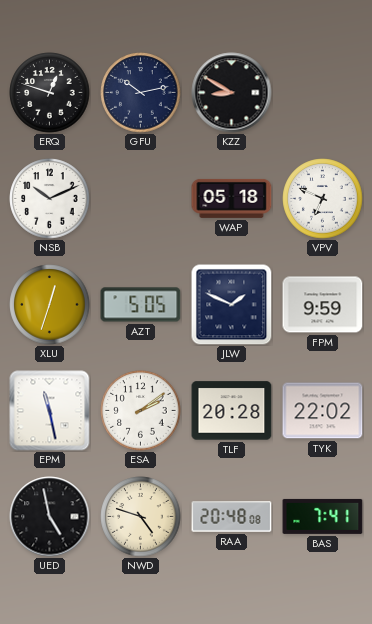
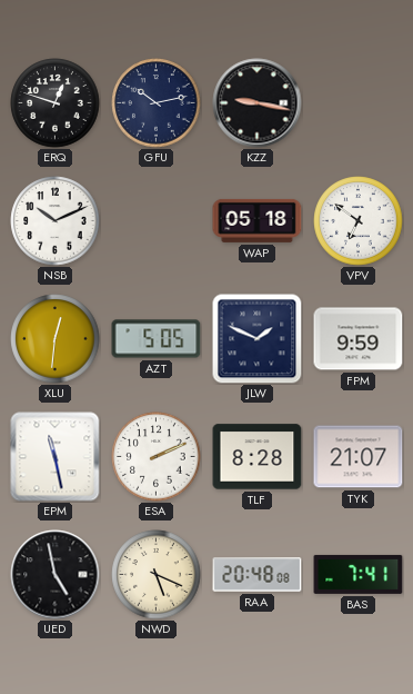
KZZ: 8:50 -> 9:17
VPV: 6:49 -> 6:51
XLU: 12:33 -> 12:31
ESA: 2:09 -> 2:11
TLF: 20:28 -> 8:28
TYK: 22:02 -> 21:07
NWD: 4:48 -> 5:19
